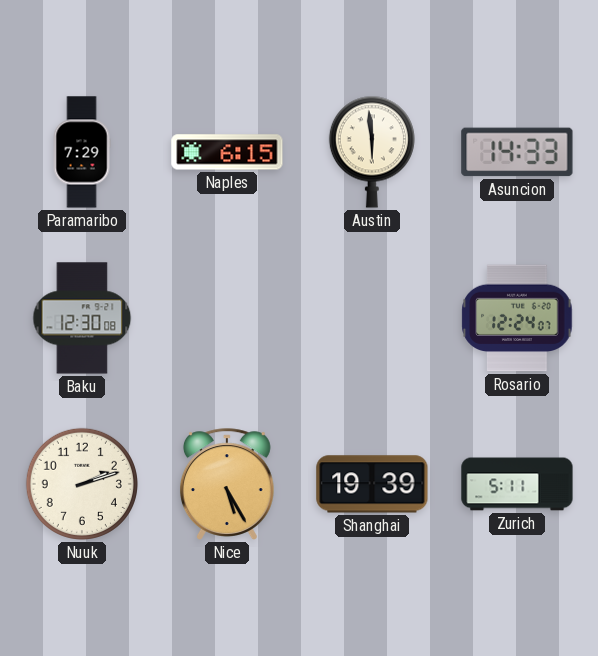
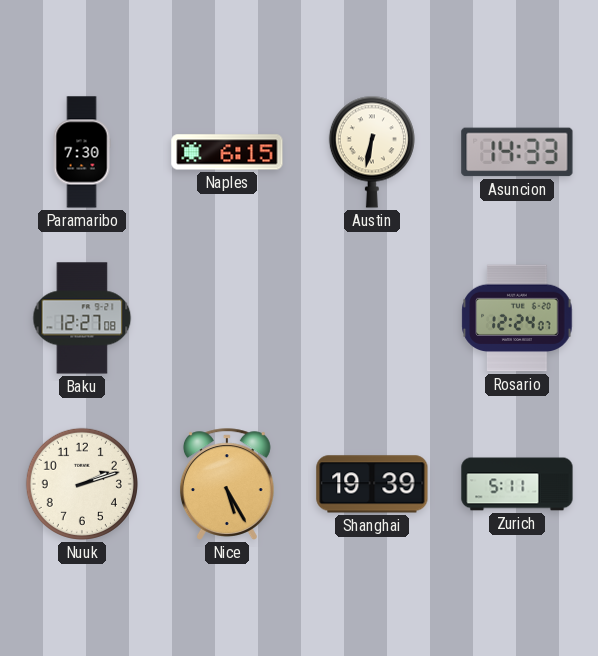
Paramaribo: 7:29 -> 7:30
Austin: 5:59 -> 6:32
Baku: 12:30 -> 12:27
